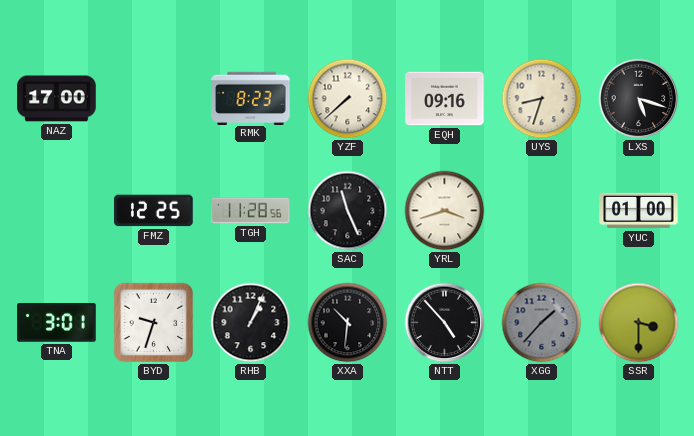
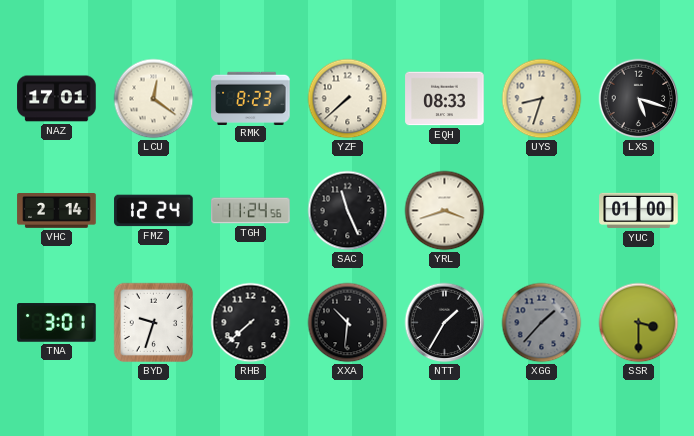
NAZ: 17:00 -> 17:01
LCU: none -> 12:21
EQH: 09:16 -> 08:33
VHC: none -> 2:14
FMZ: 12:25 -> 12:24
TGH: 11:28 -> 11:24
RHB: 1:04 -> 7:38
NTT: 4:53 -> 1:35
